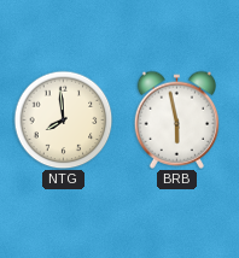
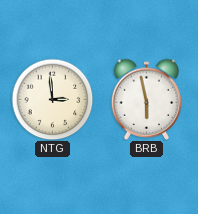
NTG: 7:59 -> 2:59
